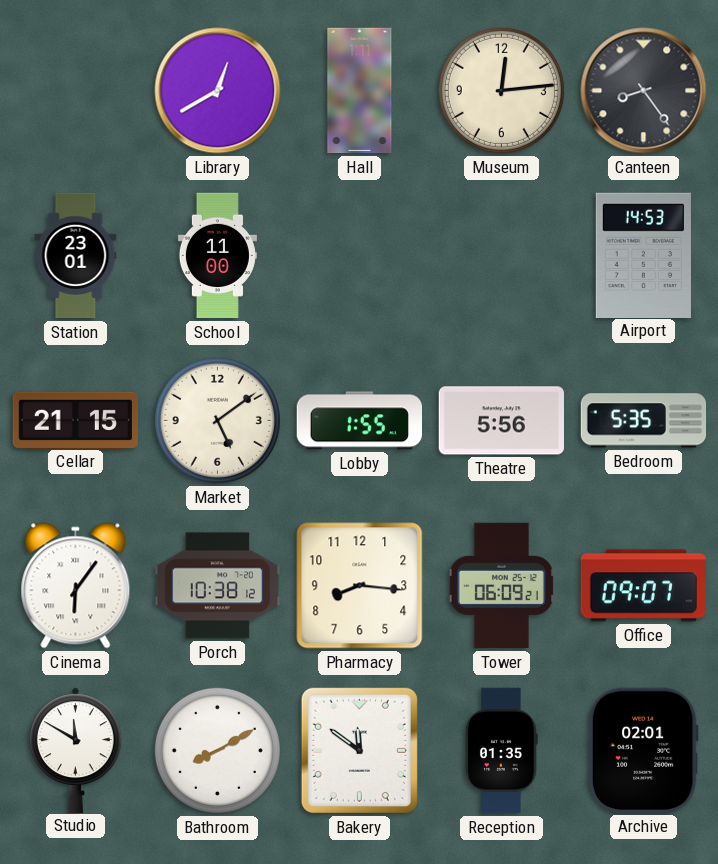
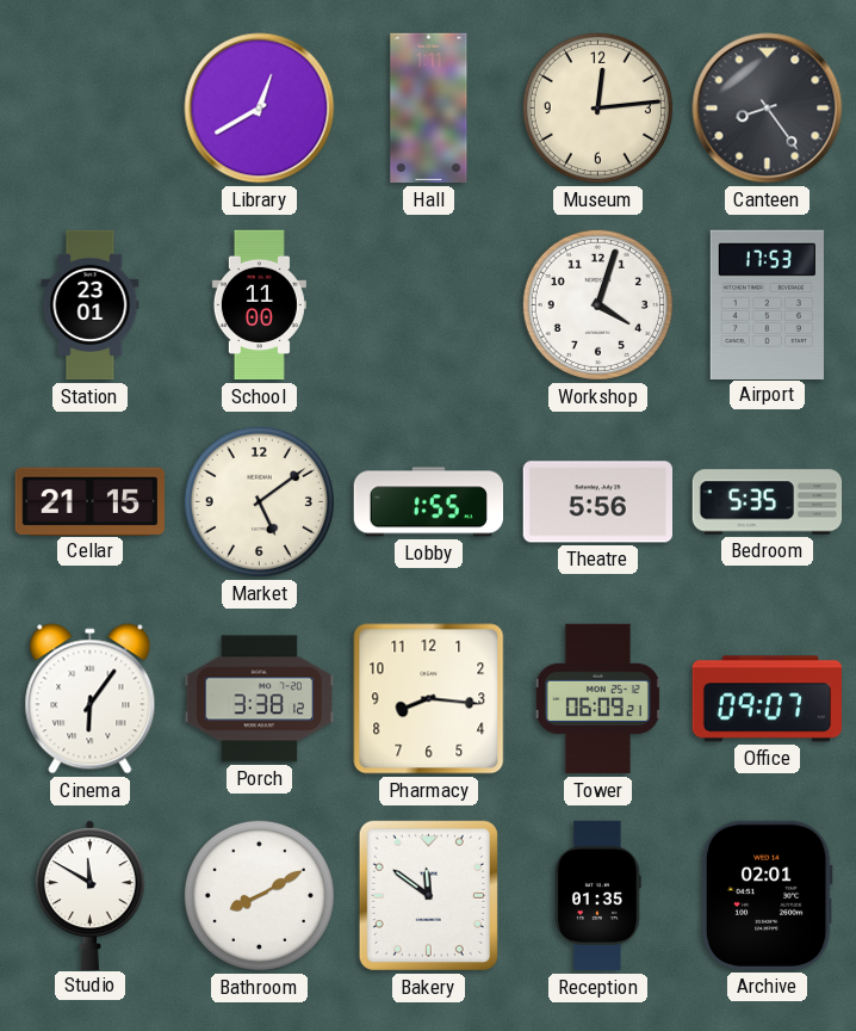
Workshop: none -> 4:03
Airport: 14:53 -> 17:53
Porch: 10:38 -> 3:38
